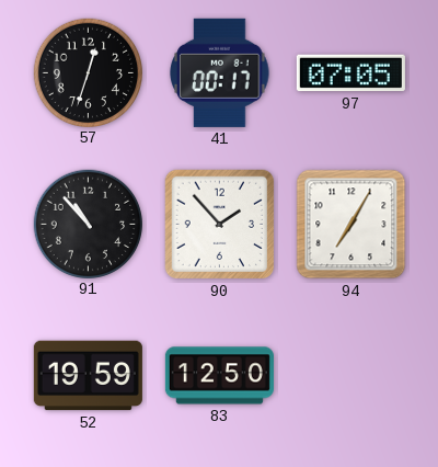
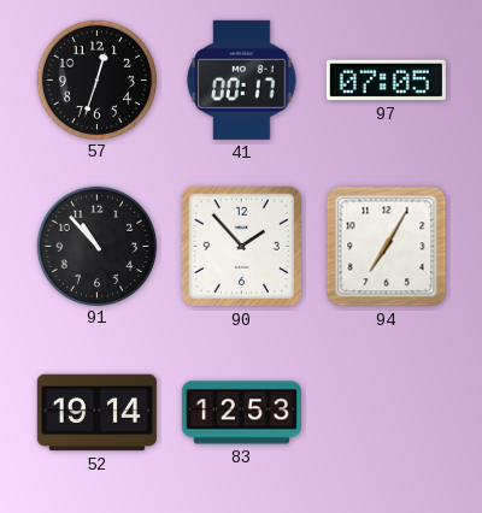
52: 19:59 -> 19:14
83: 12:50 -> 12:53
